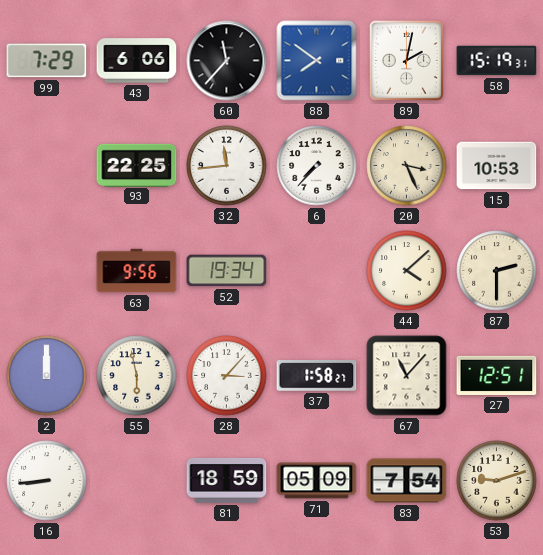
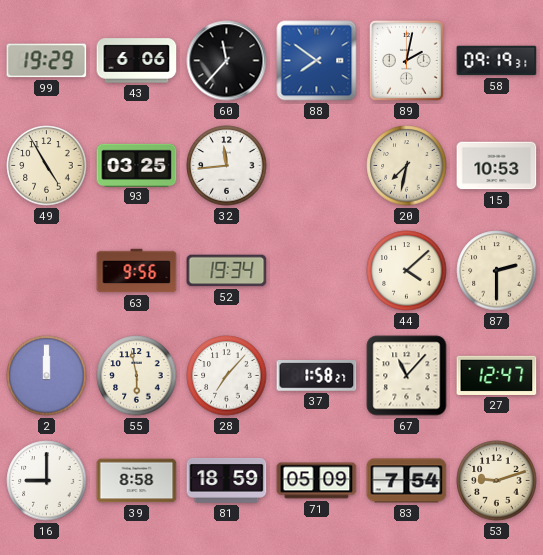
99: 7:29 -> 19:29
58: 15:19 -> 09:19
49: none -> 4:55
93: 22:25 -> 03:25
6: 7:37 -> none
20: 3:26 -> 7:32
28: 3:07 -> 7:07
27: 12:51 -> 12:47
16: 8:44 -> 9:00
39: none -> 8:58
